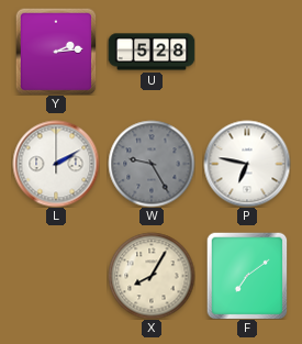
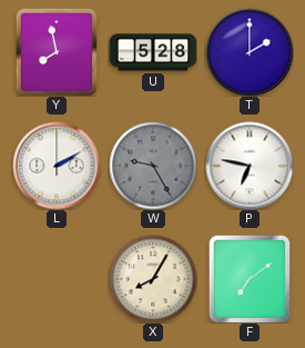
Y: 2:14 -> 7:58
T: none -> 2:00
